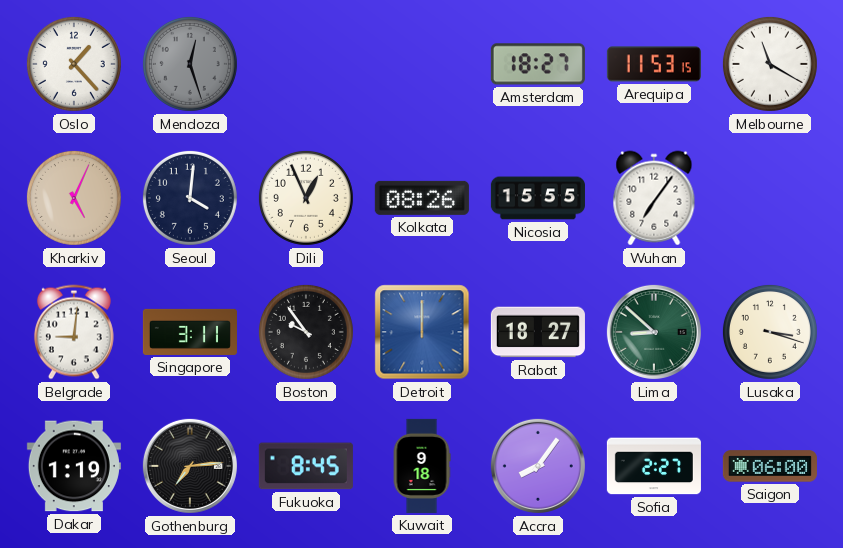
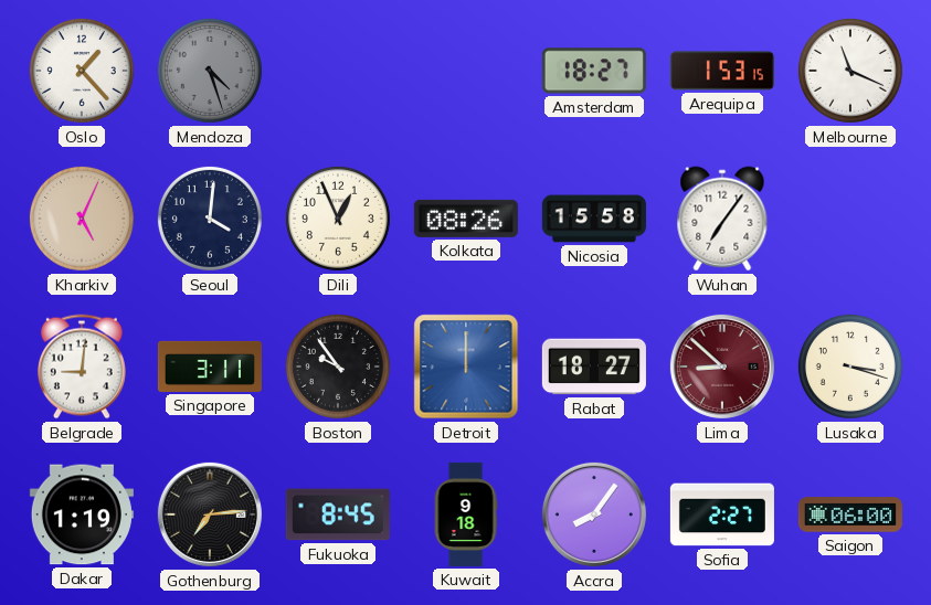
Mendoza: 12:27 -> 4:27
Arequipa: 11:53 -> 1:53
Melbourne: 11:20 -> 11:19
Nicosia: 15:55 -> 15:58
Lima dial: green -> burgundy
